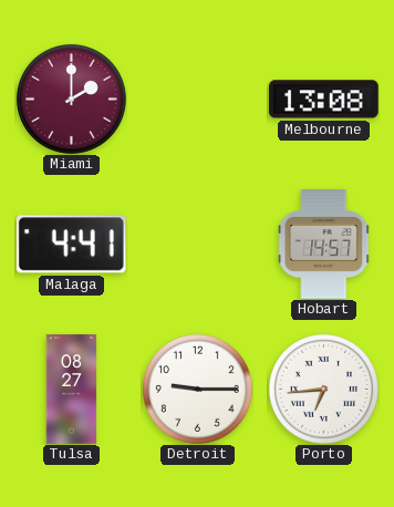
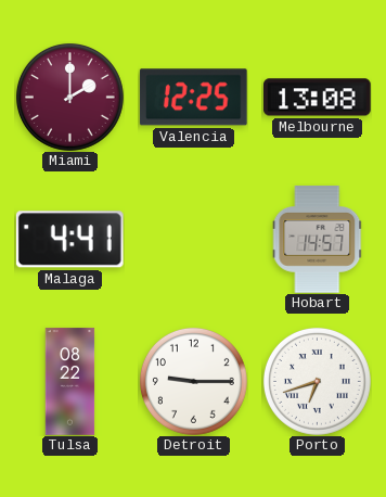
Valencia: none -> 12:25
Tulsa: 08:27 -> 08:22
Porto: 6:44 -> 6:42
